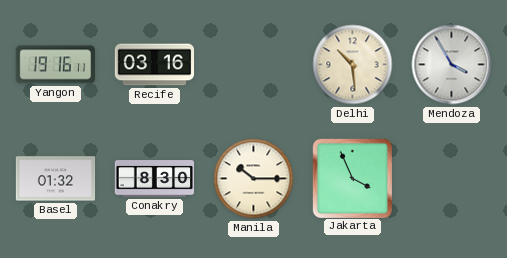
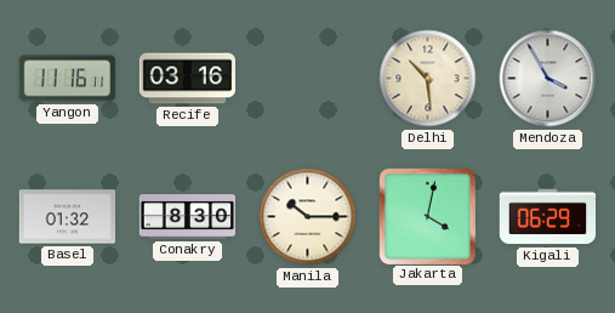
Yangon: 19:16 -> 11:16
Jakarta: 3:56 -> 4:02
Kigali: none -> 06:29
